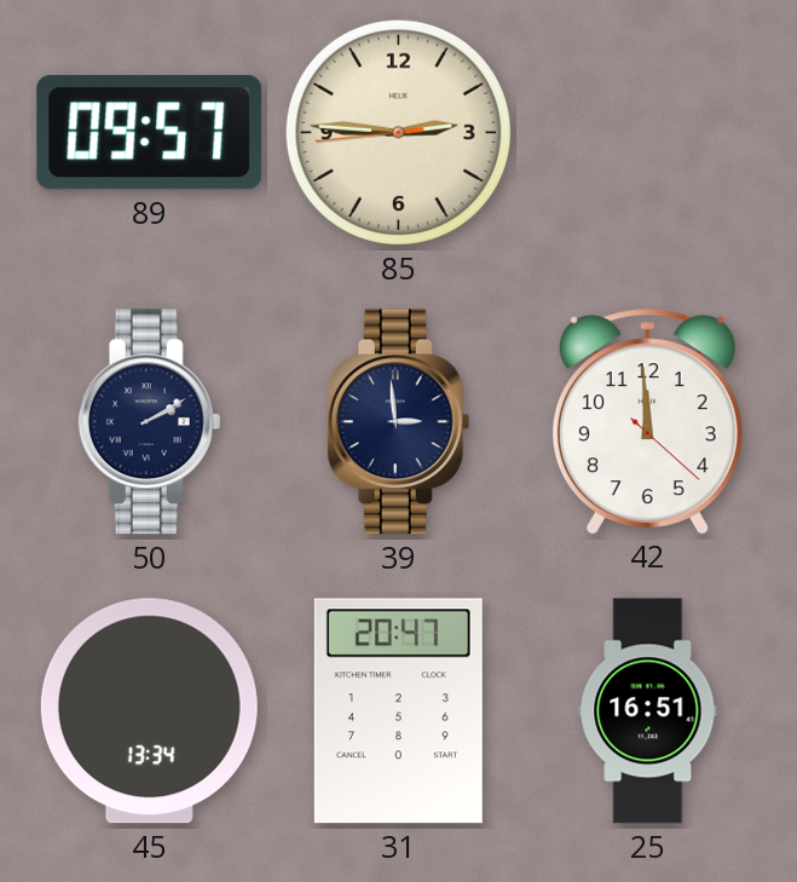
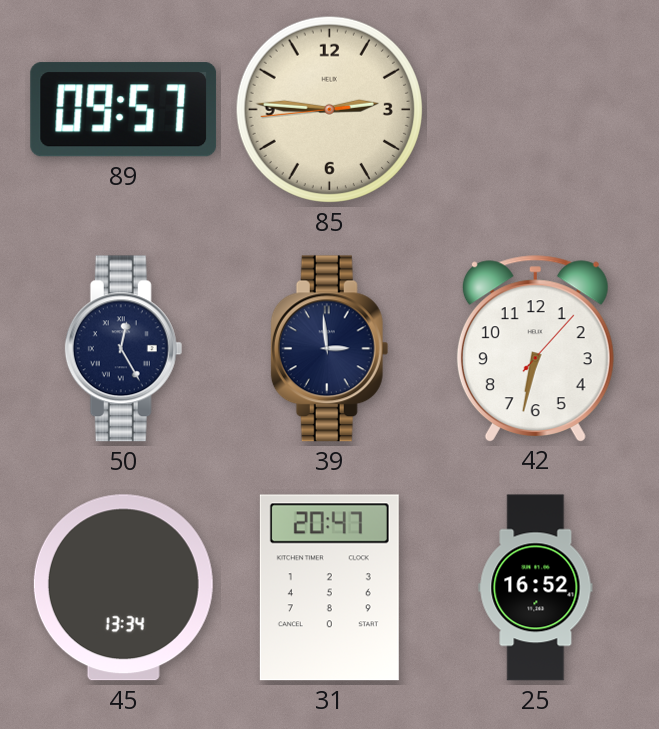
50: 2:10 -> 12:25
42: 11:59 -> 6:32
25: 16:51 -> 16:52
